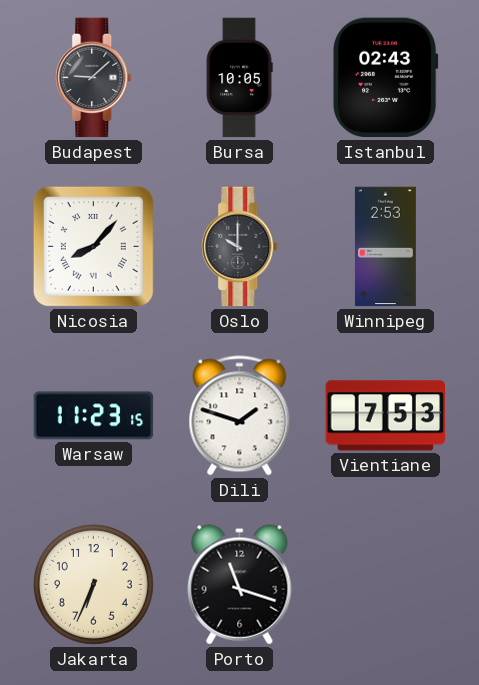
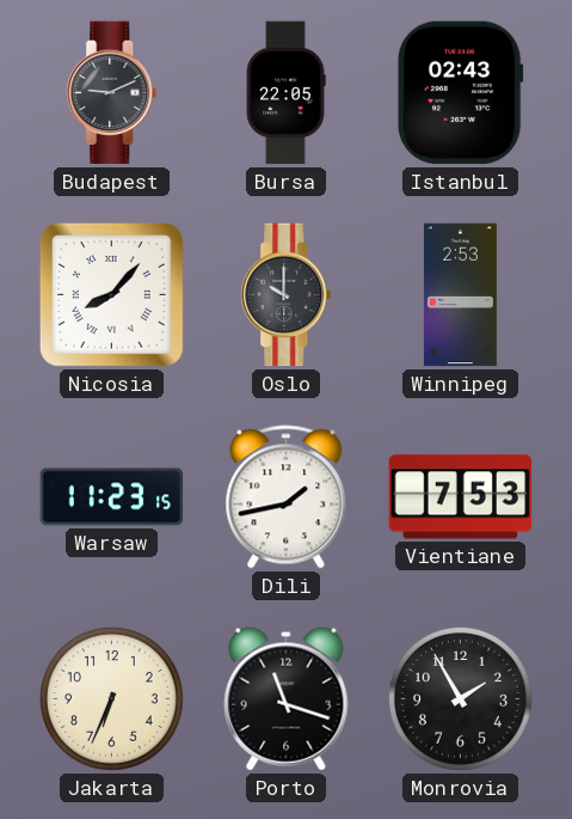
Budapest: 9:08 -> 9:11
Bursa: 10:05 -> 22:05
Dili: 1:48 -> 1:43
Monrovia: none -> 1:55
